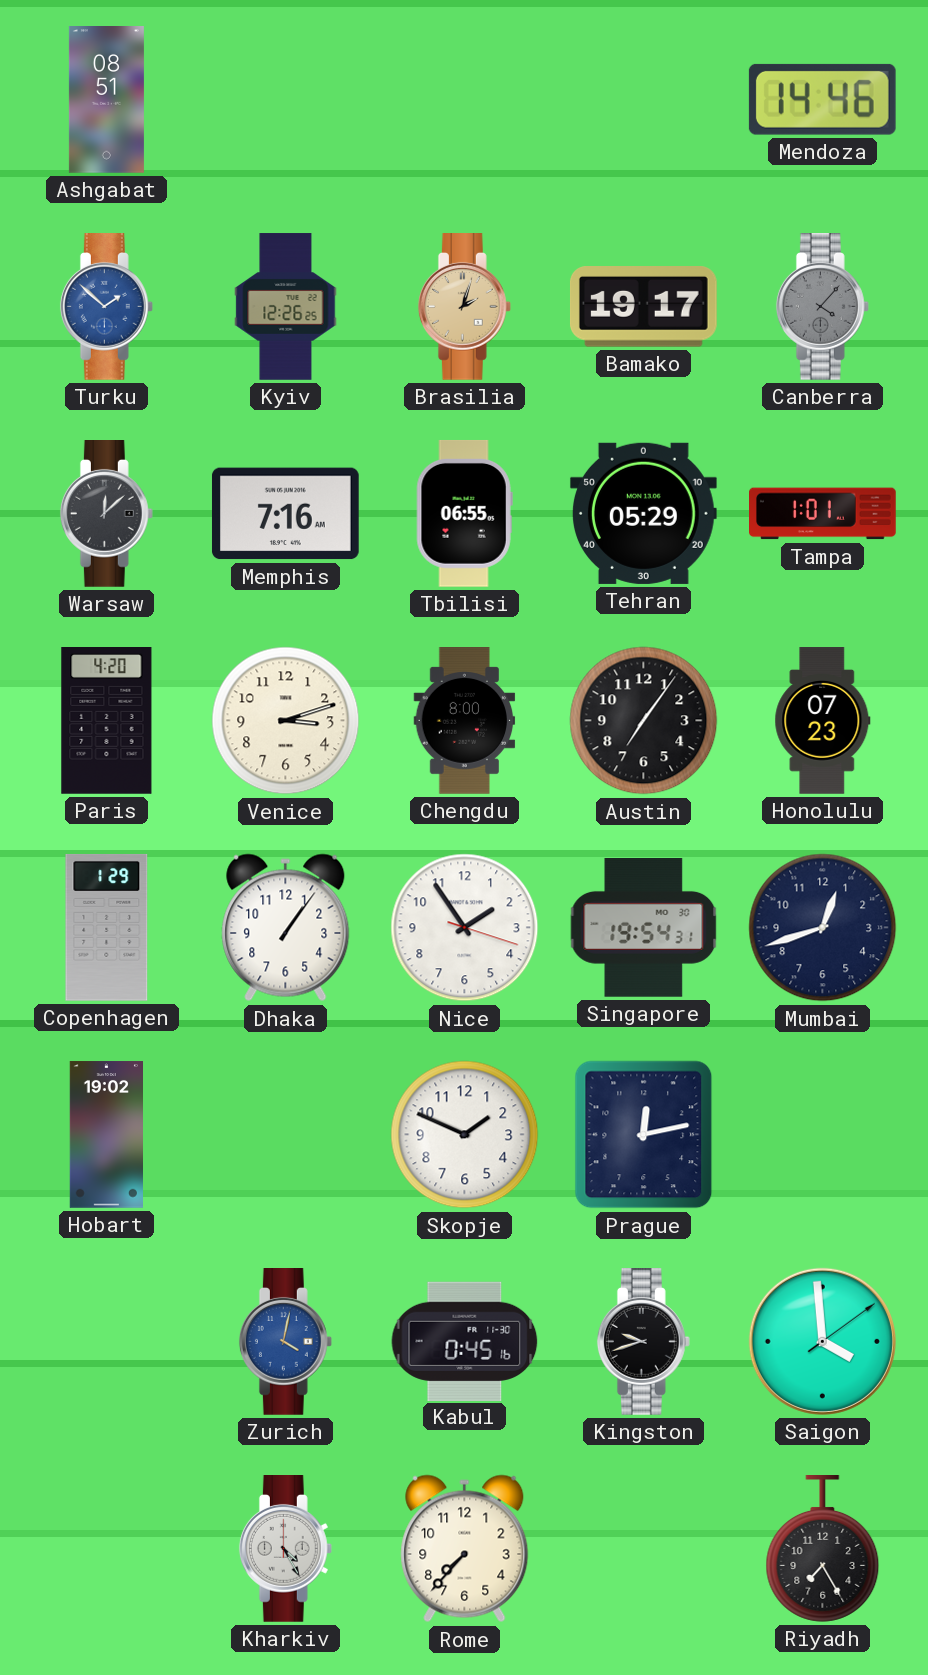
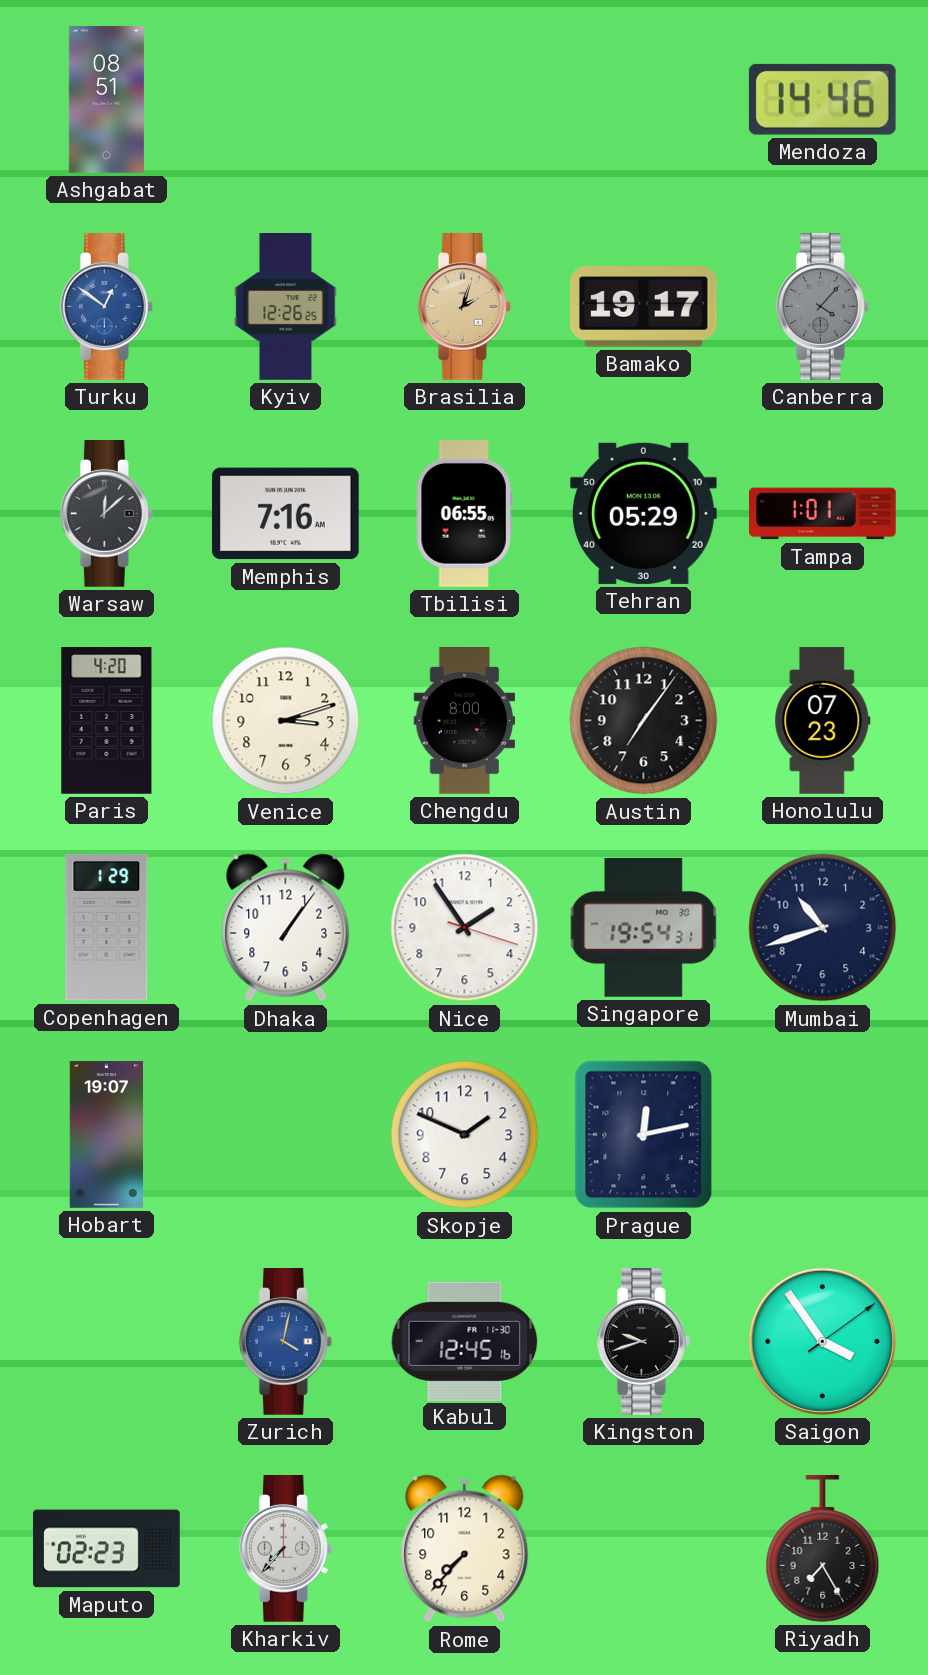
Turku: 1:52 -> 12:51
Mumbai: 12:42 -> 10:42
Hobart: 19:02 -> 19:07
Kabul: 0:45 -> 12:45
Saigon: 3:59 -> 3:54
Maputo: none -> 02:23
Kharkiv: 4:25 -> 7:37
